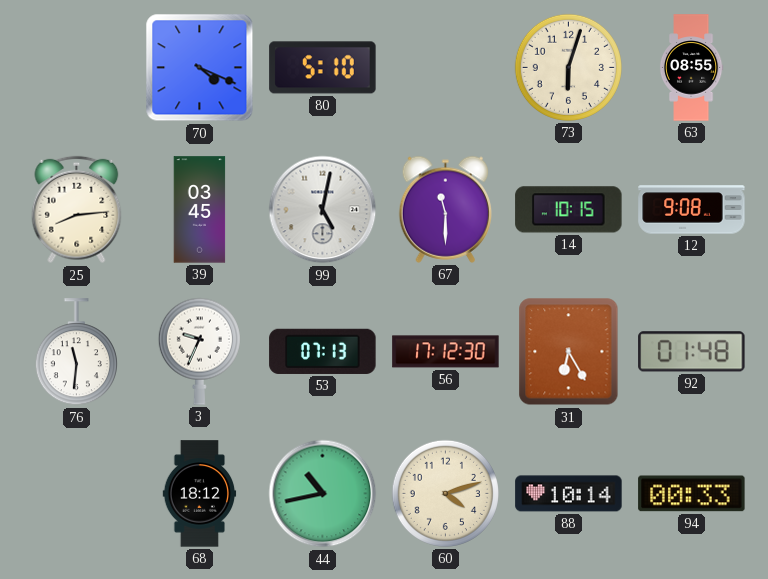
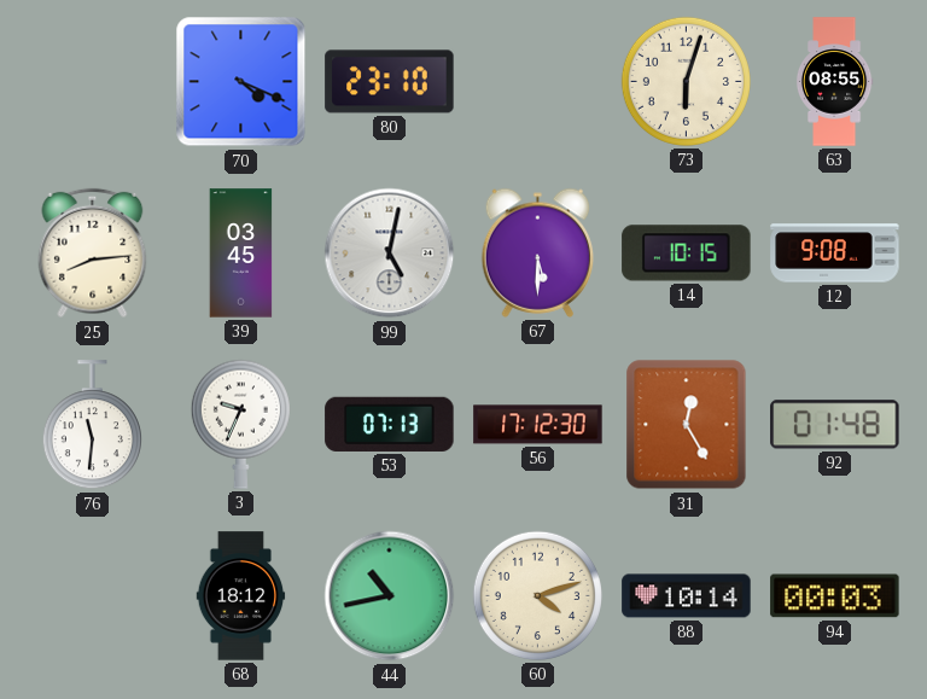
80: 5:10 -> 23:10
67: 11:30 -> 5:30
31: 6:25 -> 12:25
94: 00:33 -> 00:03
